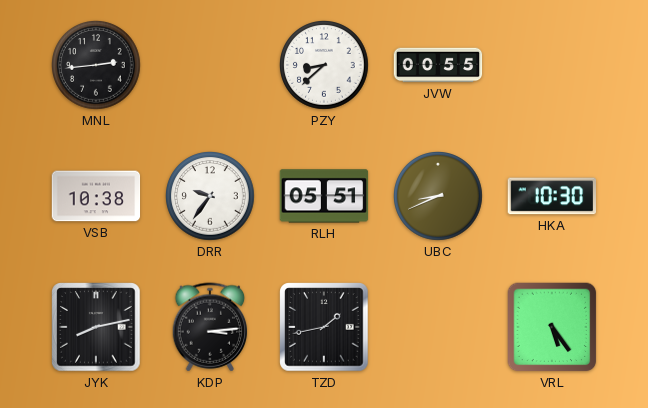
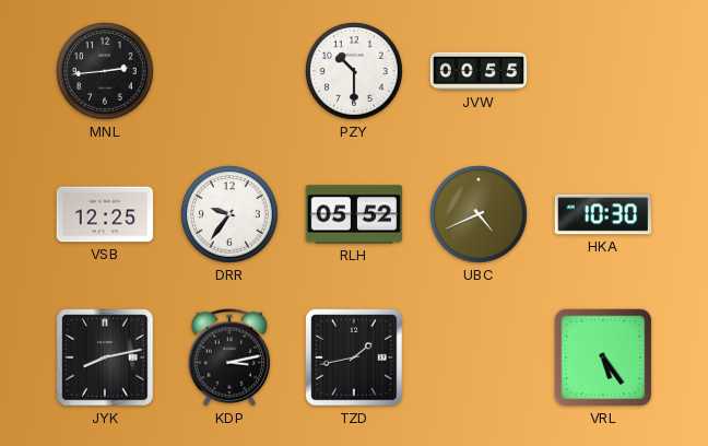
PZY: 8:38 -> 10:30
VSB: 10:38 -> 12:25
RLH: 05:51 -> 05:52
UBC: 8:41 -> 4:41
KDP: 3:14 -> 3:13
